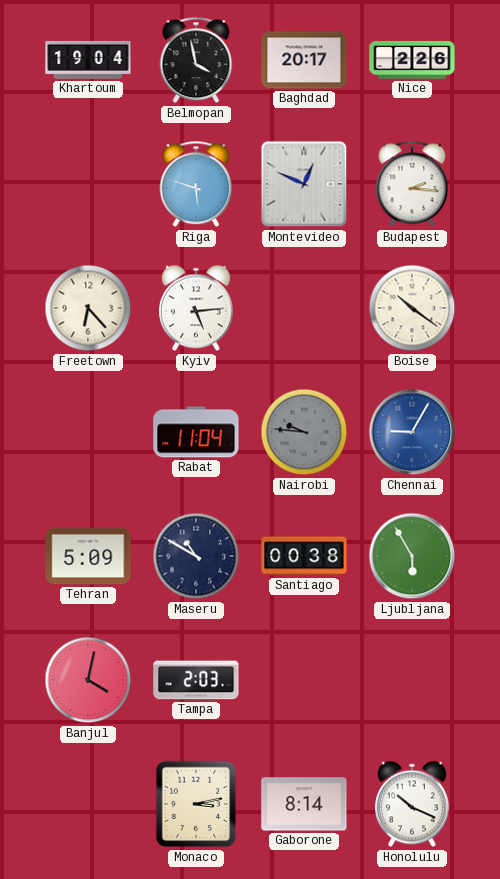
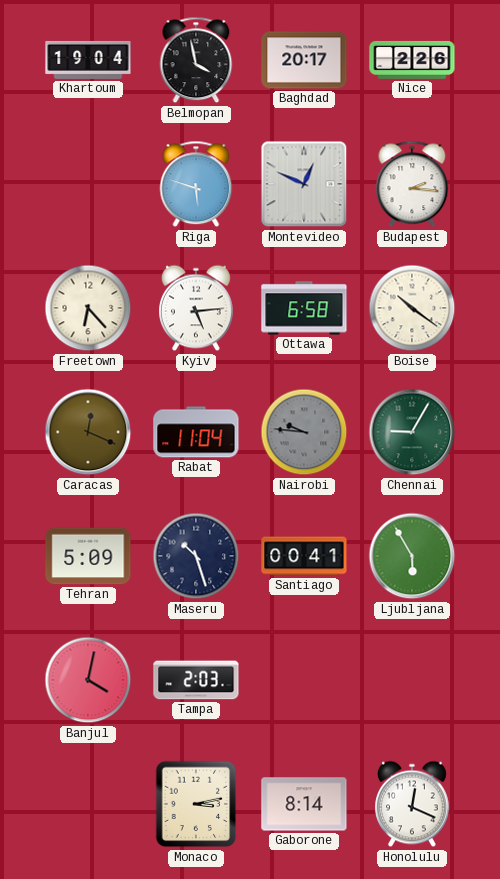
Ottawa: none -> 6:58
Caracas: none -> 12:19
Chennai dial: blue -> green
Maseru: 10:50 -> 10:27
Santiago: 00:38 -> 00:41
Honolulu: 10:19 -> 12:19
